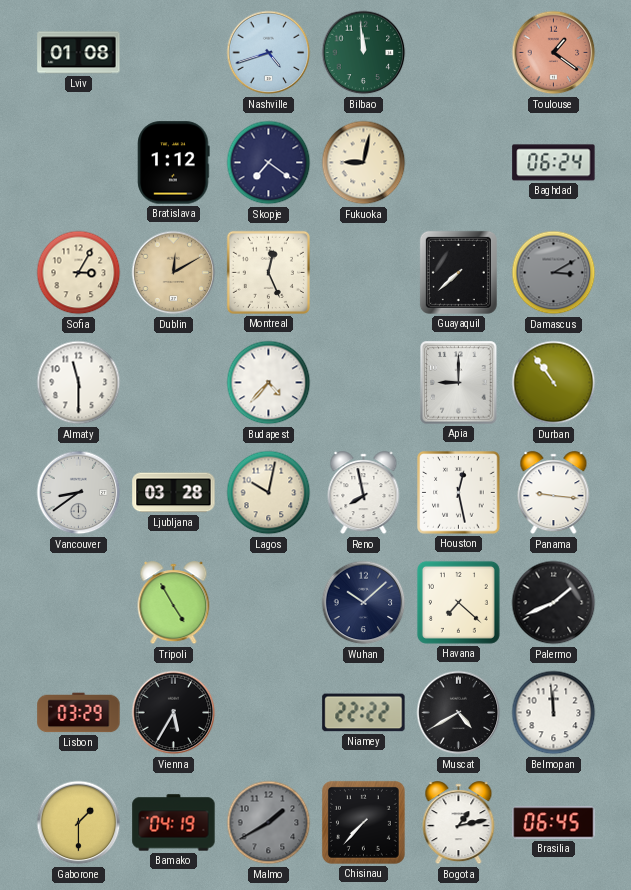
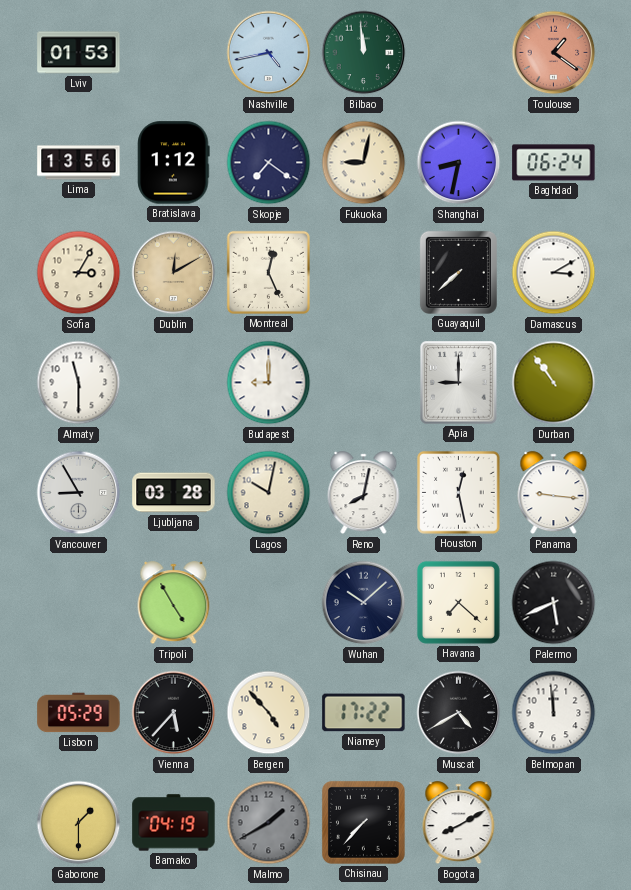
Lviv: 01:08 -> 01:53
Nashville: 4:42 -> 4:43
Lima: none -> 13:56
Shanghai: none -> 8:32
Damascus dial: grey -> white
Budapest: 4:37 -> 9:00
Vancouver: 8:39 -> 8:55
Reno: 7:58 -> 8:02
Palermo: 1:41 -> 5:41
Lisbon: 03:29 -> 05:29
Vienna: 5:35 -> 5:37
Bergen: none -> 4:53
Niamey: 22:22 -> 17:22
Bogota: 1:13 -> 8:10
Brasilia: 06:45 -> none
